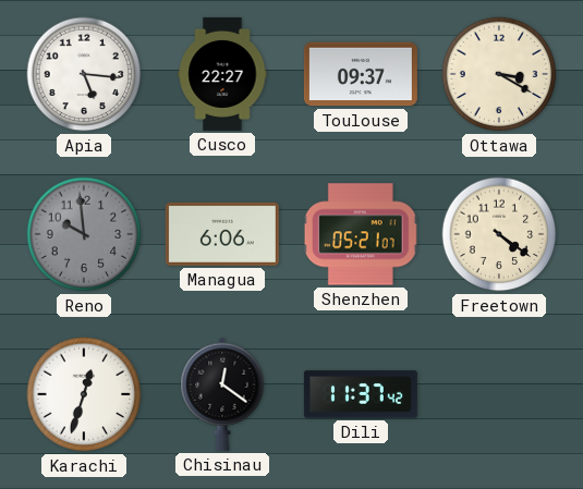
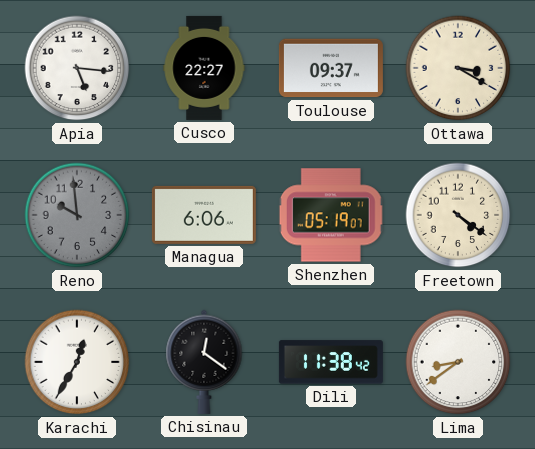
Shenzhen: 05:21 -> 05:19
Karachi: 12:33 -> 12:35
Dili: 11:37 -> 11:38
Lima: none -> 8:39
